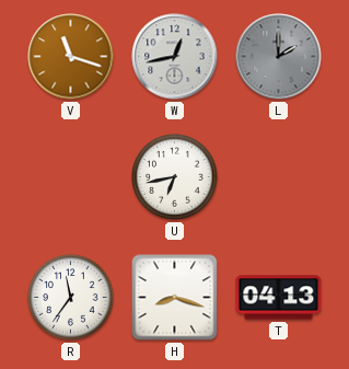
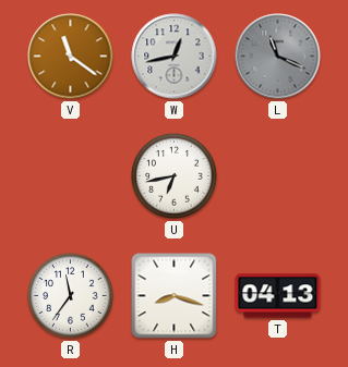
V: 11:18 -> 11:21
L: 2:00 -> 11:19
